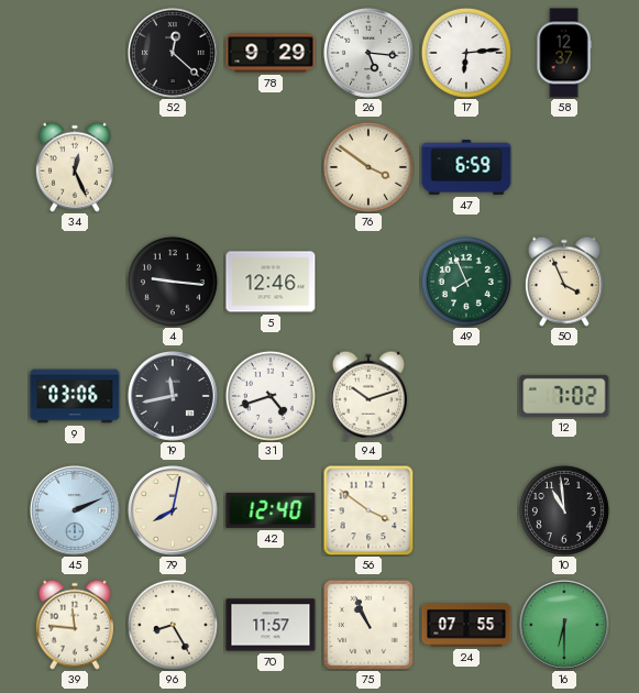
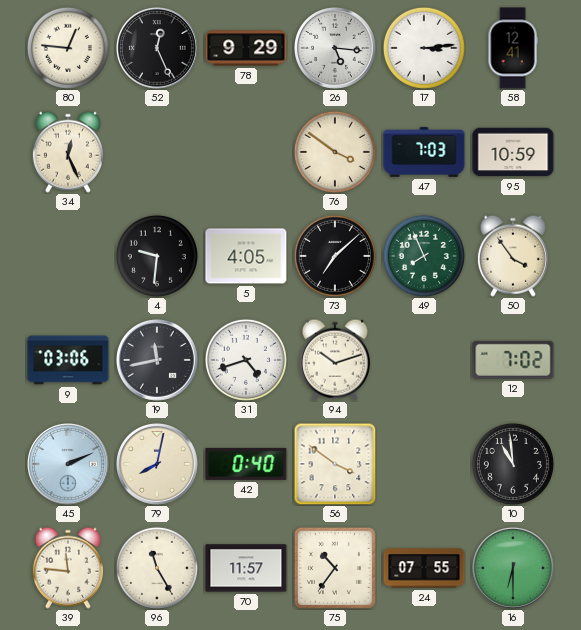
80: none -> 12:46
52: 12:22 -> 12:26
17: 6:14 -> 3:14
58: 12:37 -> 12:41
47: 6:59 -> 7:03
95: none -> 10:59
4: 9:16 -> 9:31
5: 12:46 -> 4:05
73: none -> 7:08
50: 3:56 -> 3:54
42: 12:40 -> 0:40
96: 8:25 -> 11:25
75: 10:56 -> 10:36
